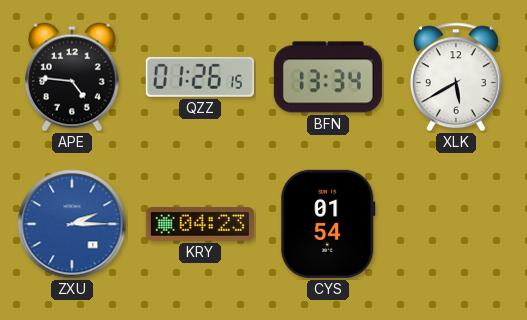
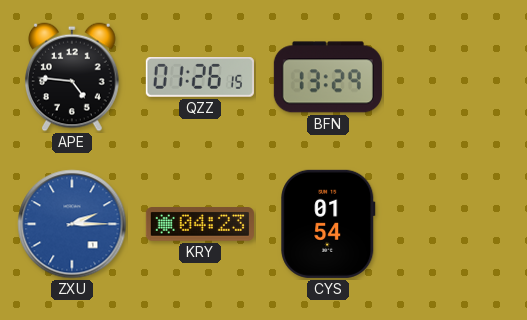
BFN: 13:34 -> 13:29
XLK: 5:40 -> none
